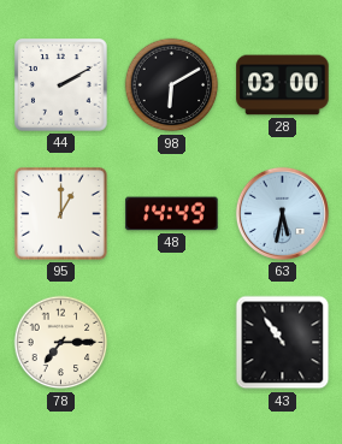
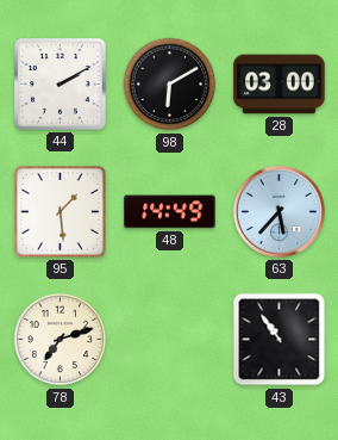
95: 1:00 -> 1:29
63: 5:32 -> 5:37
78: 7:15 -> 7:12
